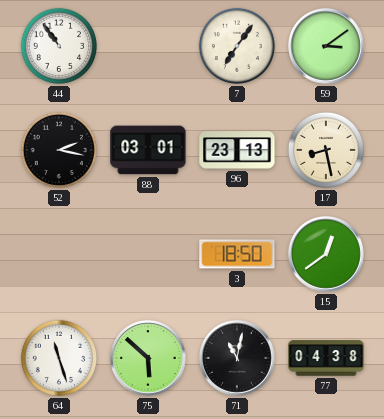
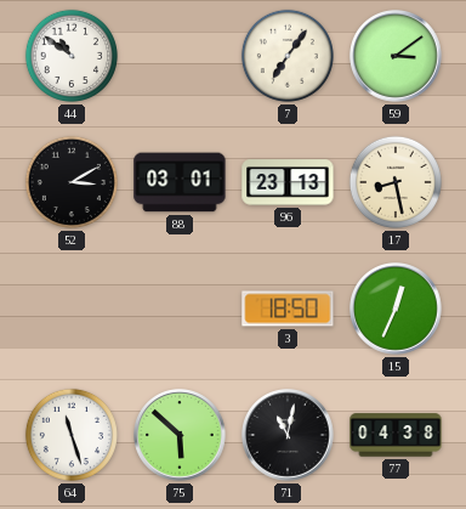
44: 10:54 -> 10:51
52: 2:17 -> 3:10
15: 12:39 -> 12:34
